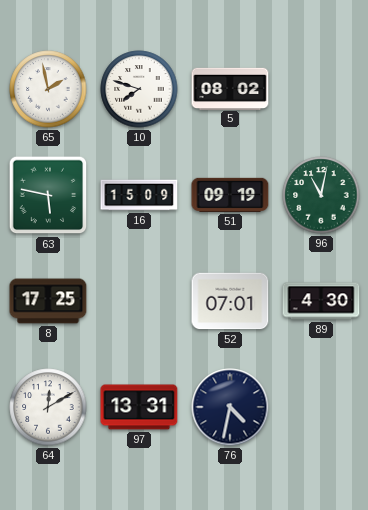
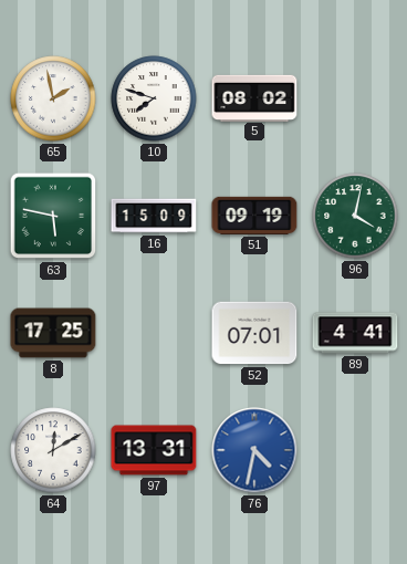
96: 11:02 -> 4:02
89: 4:30 -> 4:41
76 dial: navy -> blue
